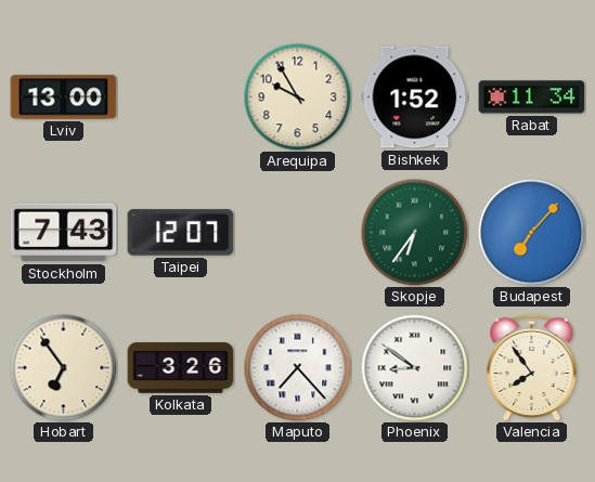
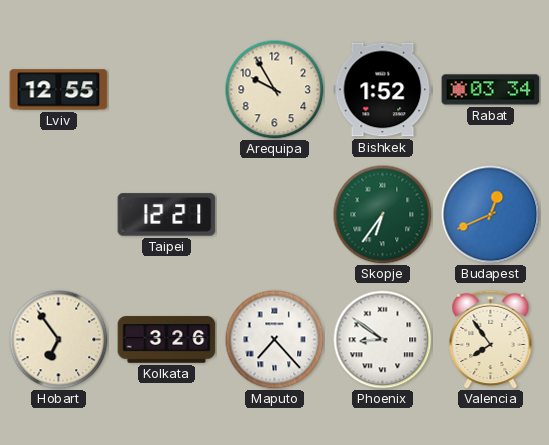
Lviv: 13:00 -> 12:55
Rabat: 11:34 -> 03:34
Stockholm: 7:43 -> none
Taipei: 12:07 -> 12:21
Budapest: 7:07 -> 12:41
